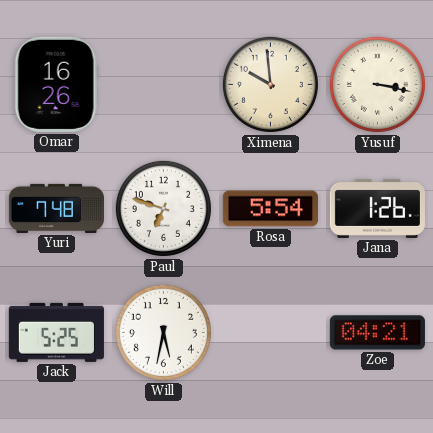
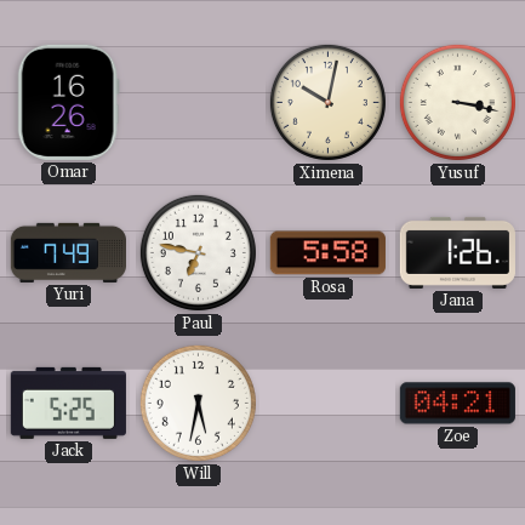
Ximena: 9:59 -> 10:02
Yuri: 7:48 -> 7:49
Paul: 6:48 -> 6:47
Rosa: 5:54 -> 5:58
